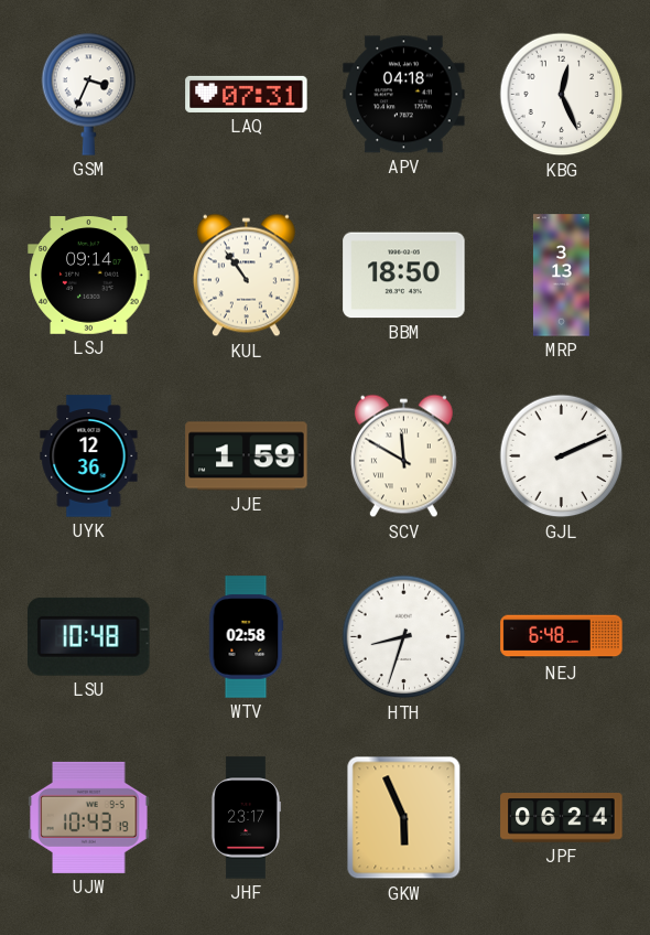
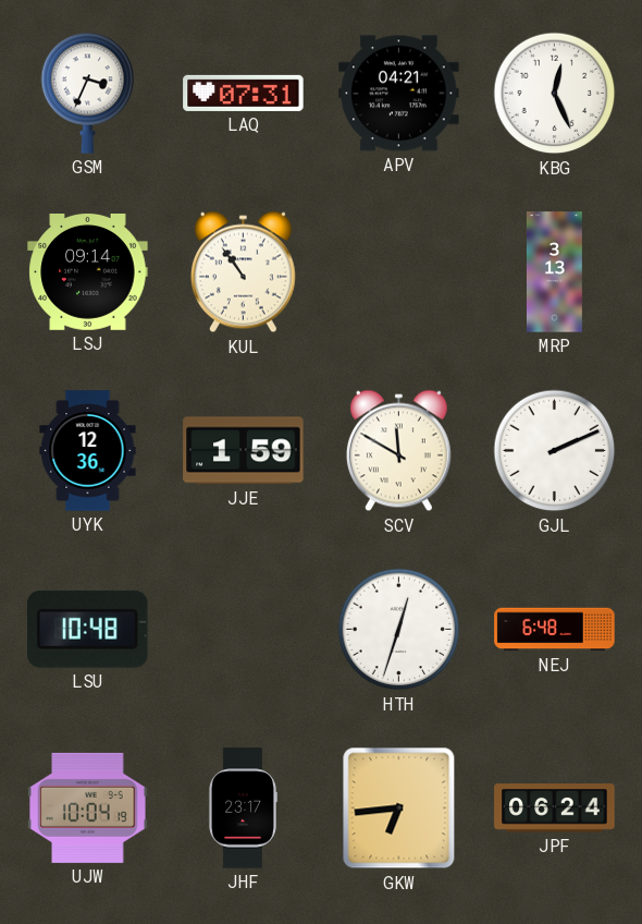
APV: 04:18 -> 04:21
BBM: 18:50 -> none
WTV: 02:58 -> none
HTH: 8:33 -> 12:33
UJW: 10:43 -> 10:04
GKW: 5:56 -> 6:44
